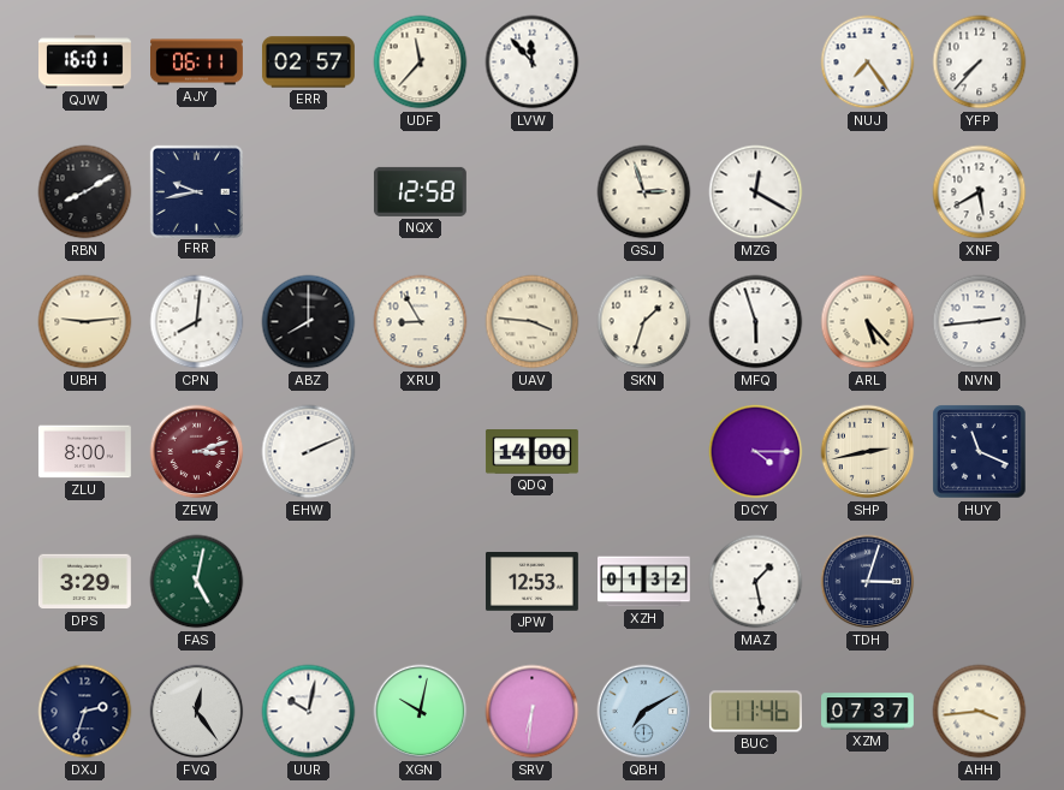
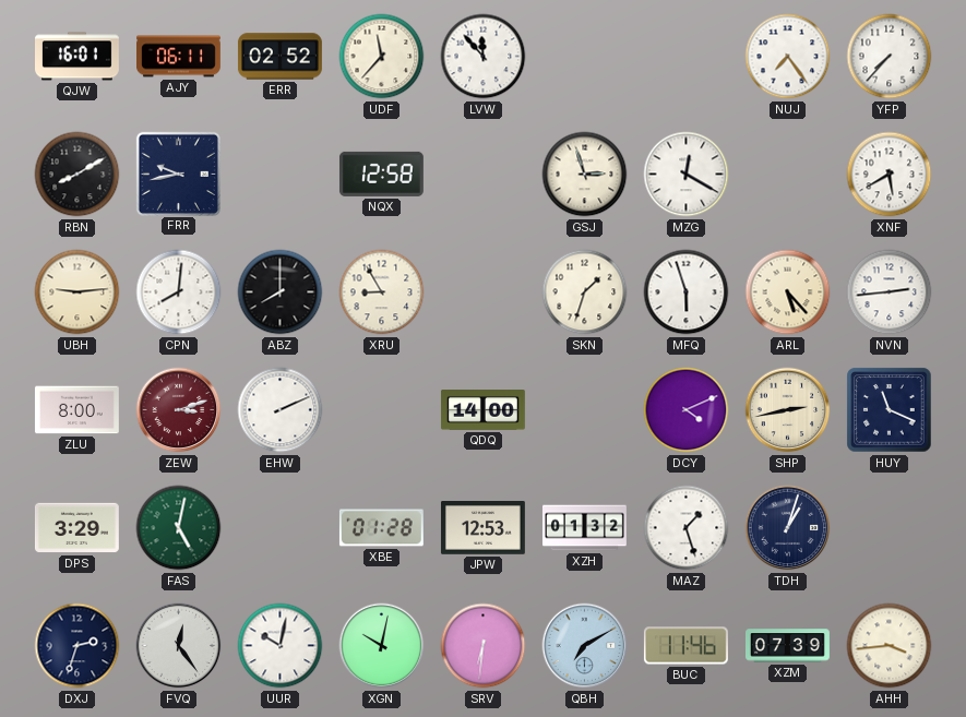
ERR: 02:57 -> 02:52
UAV: 3:46 -> none
DCY: 4:15 -> 4:11
XBE: none -> 01:28
MAZ: 1:28 -> 1:27
TDH: 3:03 -> 1:03
XZM: 07:37 -> 07:39
